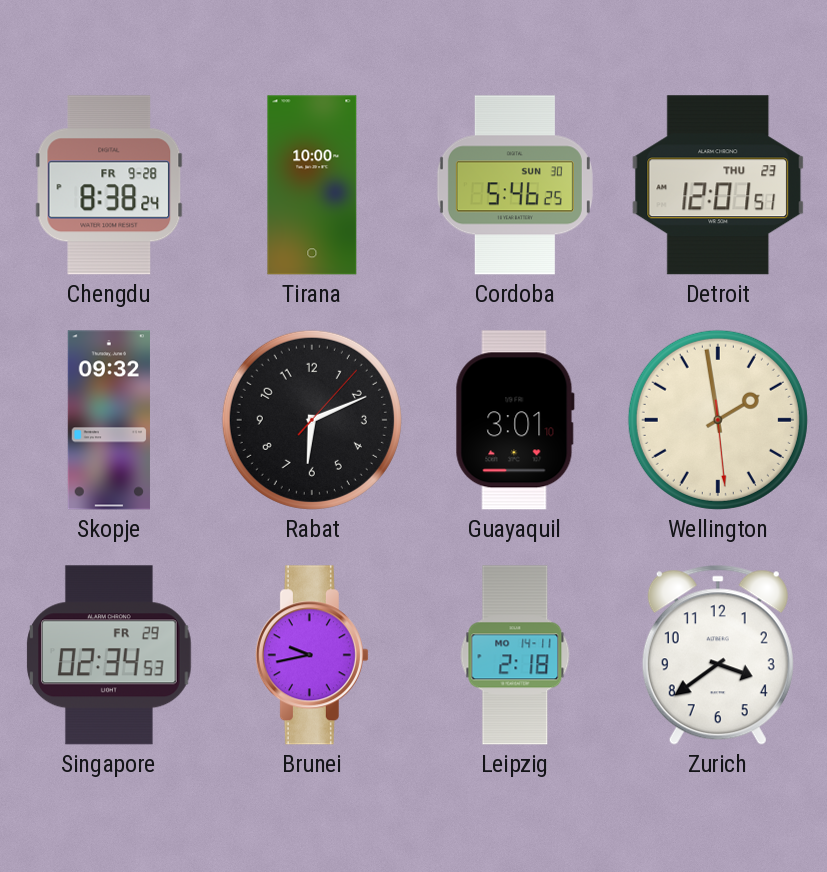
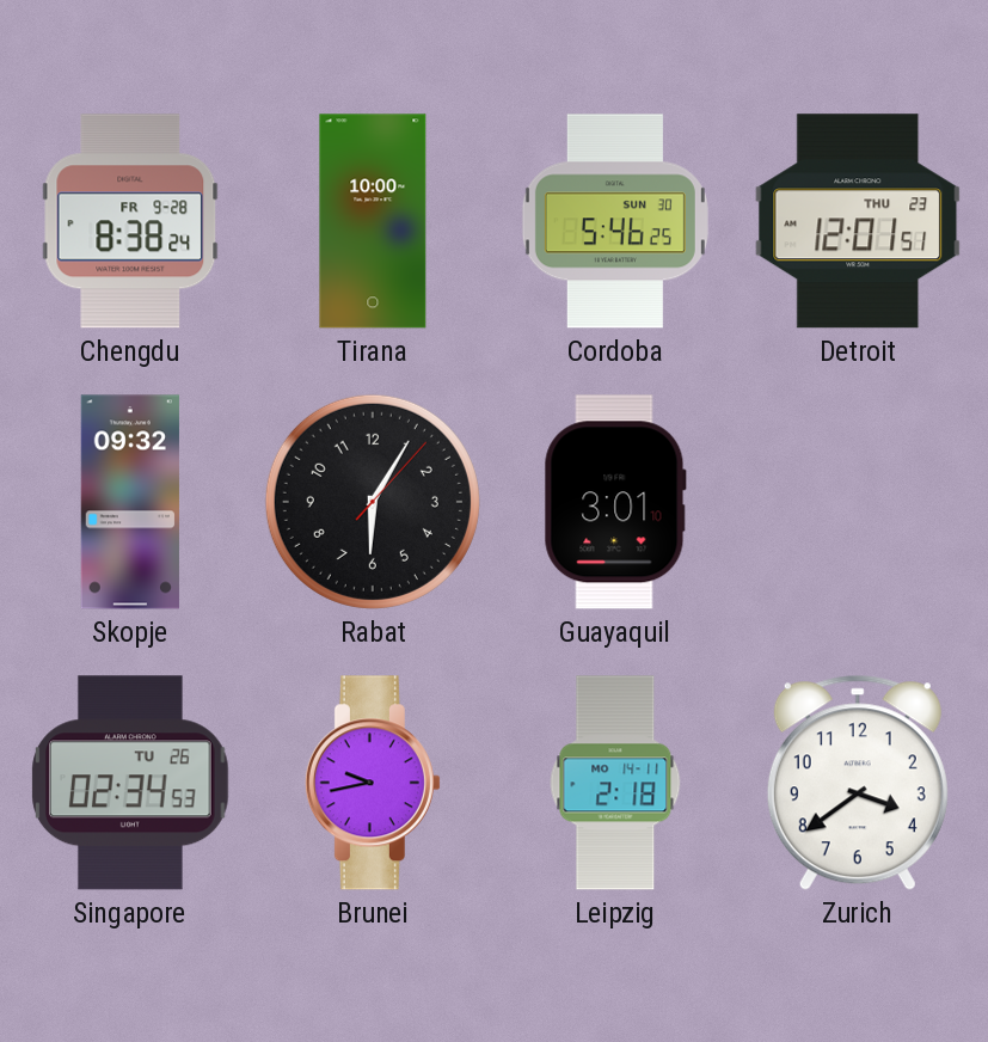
Rabat: 6:11 -> 6:05
Wellington: 1:58 -> none
Singapore date: FR 29 -> TU 26
